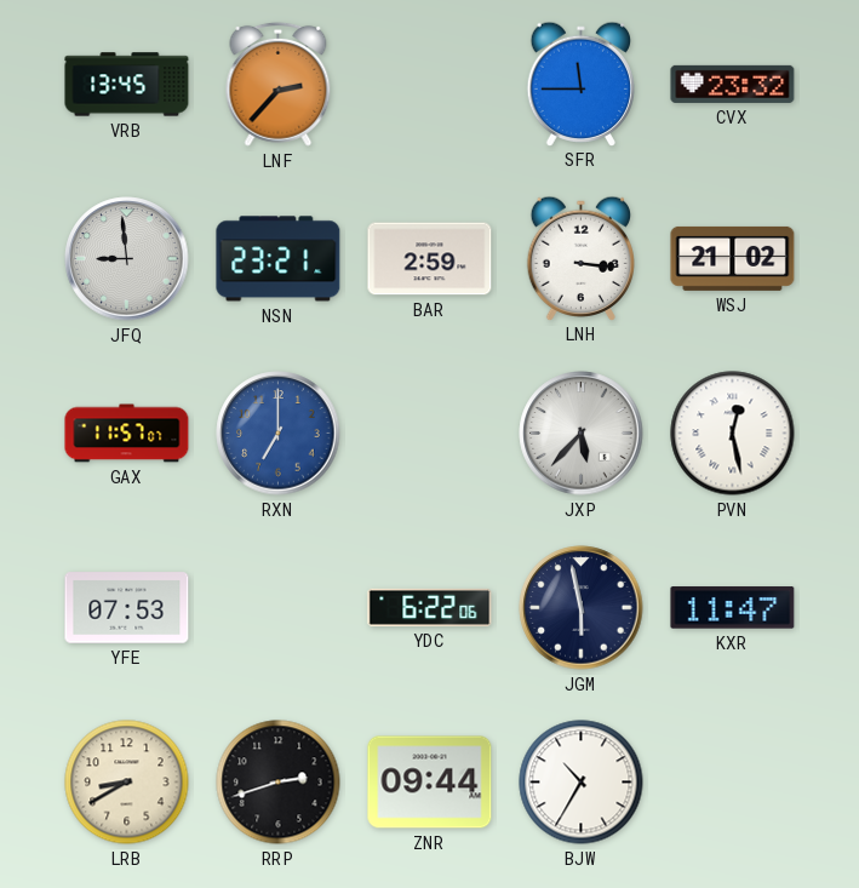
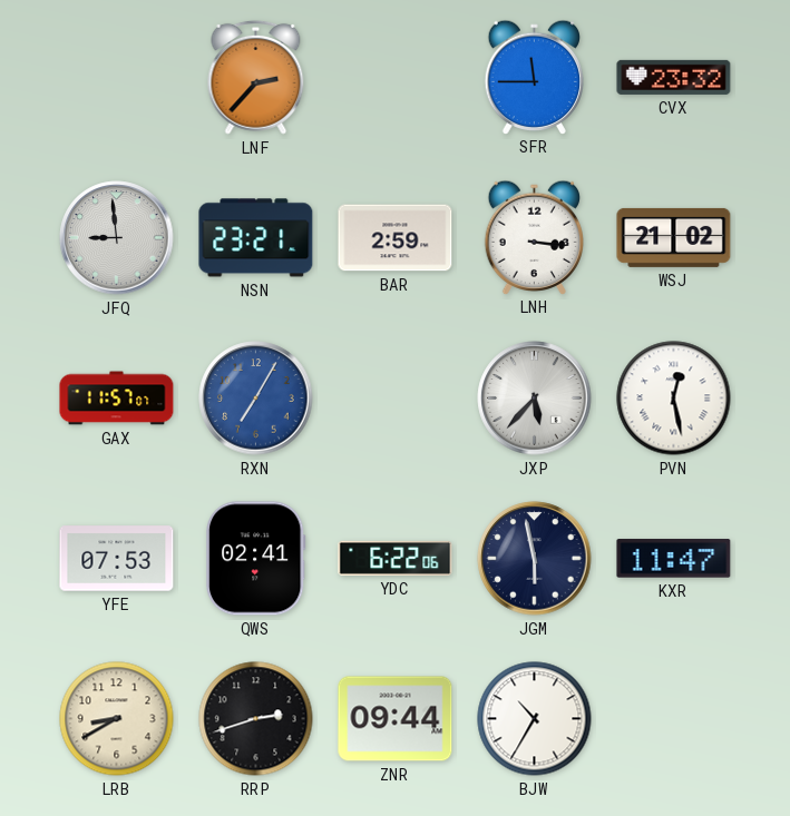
VRB: 13:45 -> none
RXN: 7:00 -> 7:05
QWS: none -> 02:41
